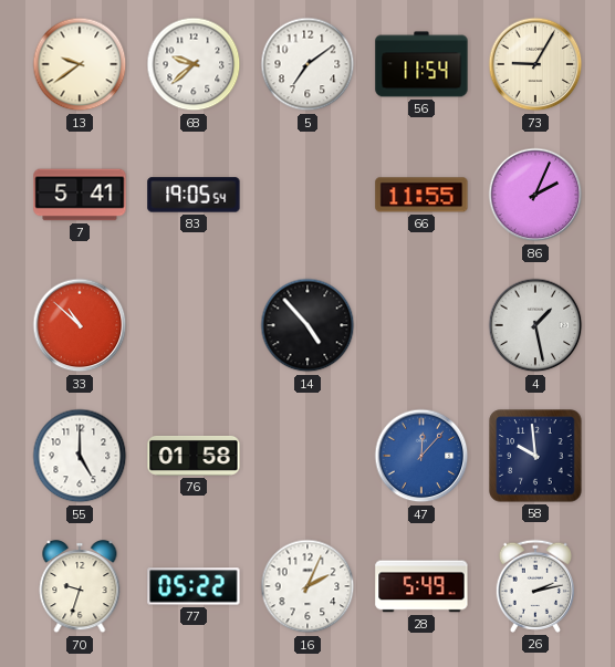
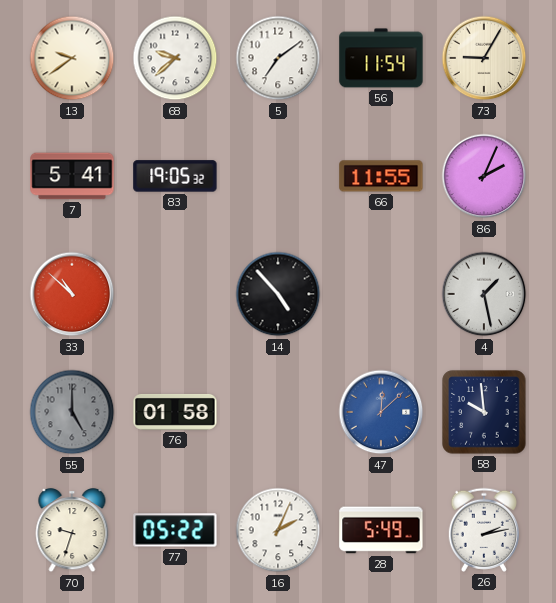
83: 19:05:54 -> 19:05:32
55 dial: white -> grey
47: 12:07 -> 12:08
